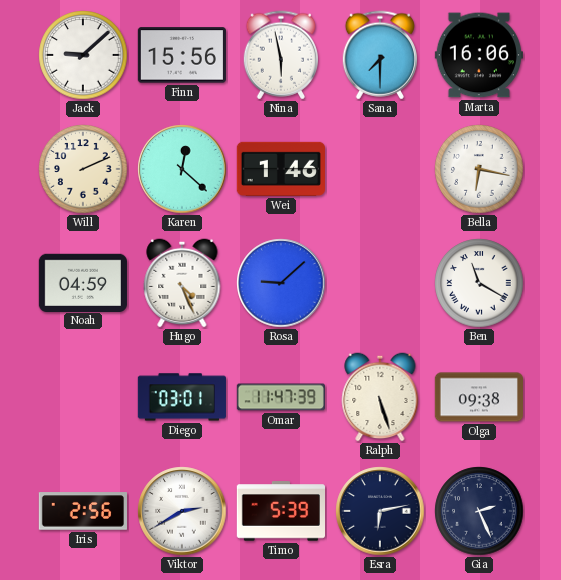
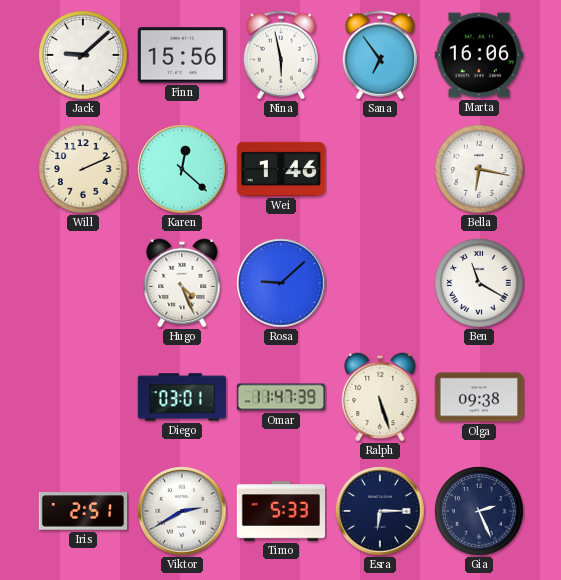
Sana: 7:30 -> 6:54
Noah: 04:59 -> none
Iris: 2:56 -> 2:51
Timo: 5:39 -> 5:33
Esra: 6:13 -> 6:15
